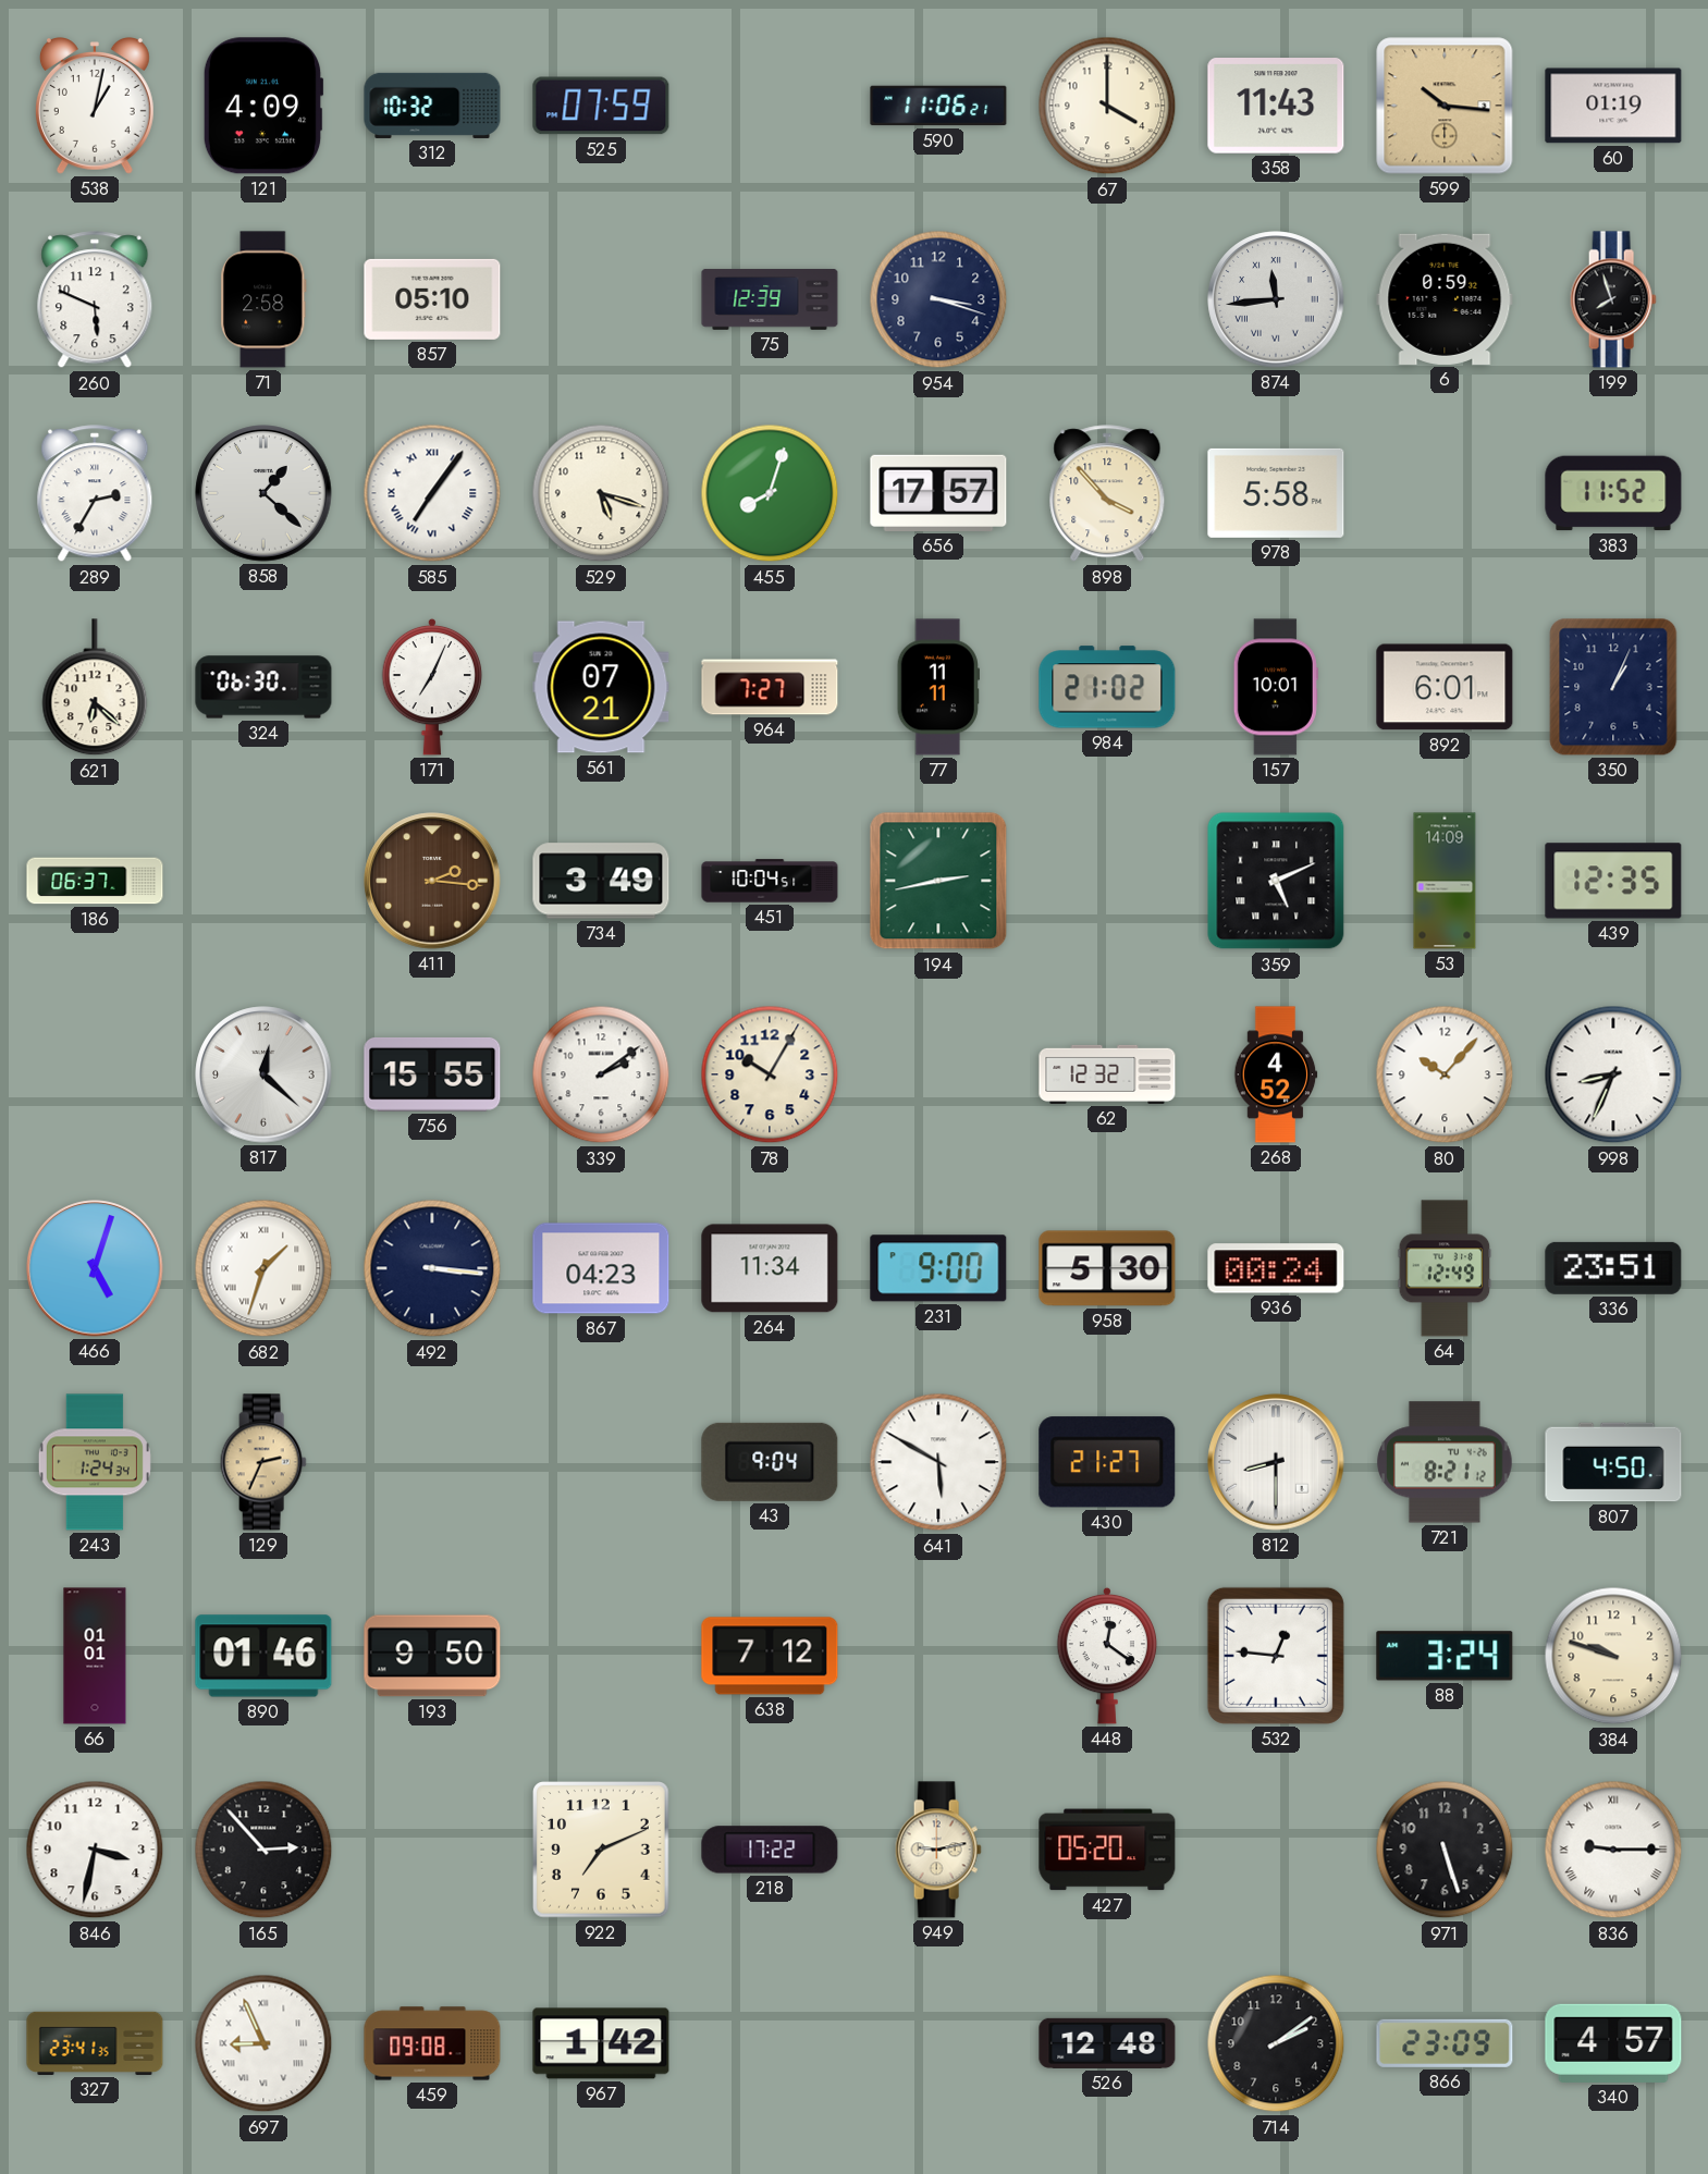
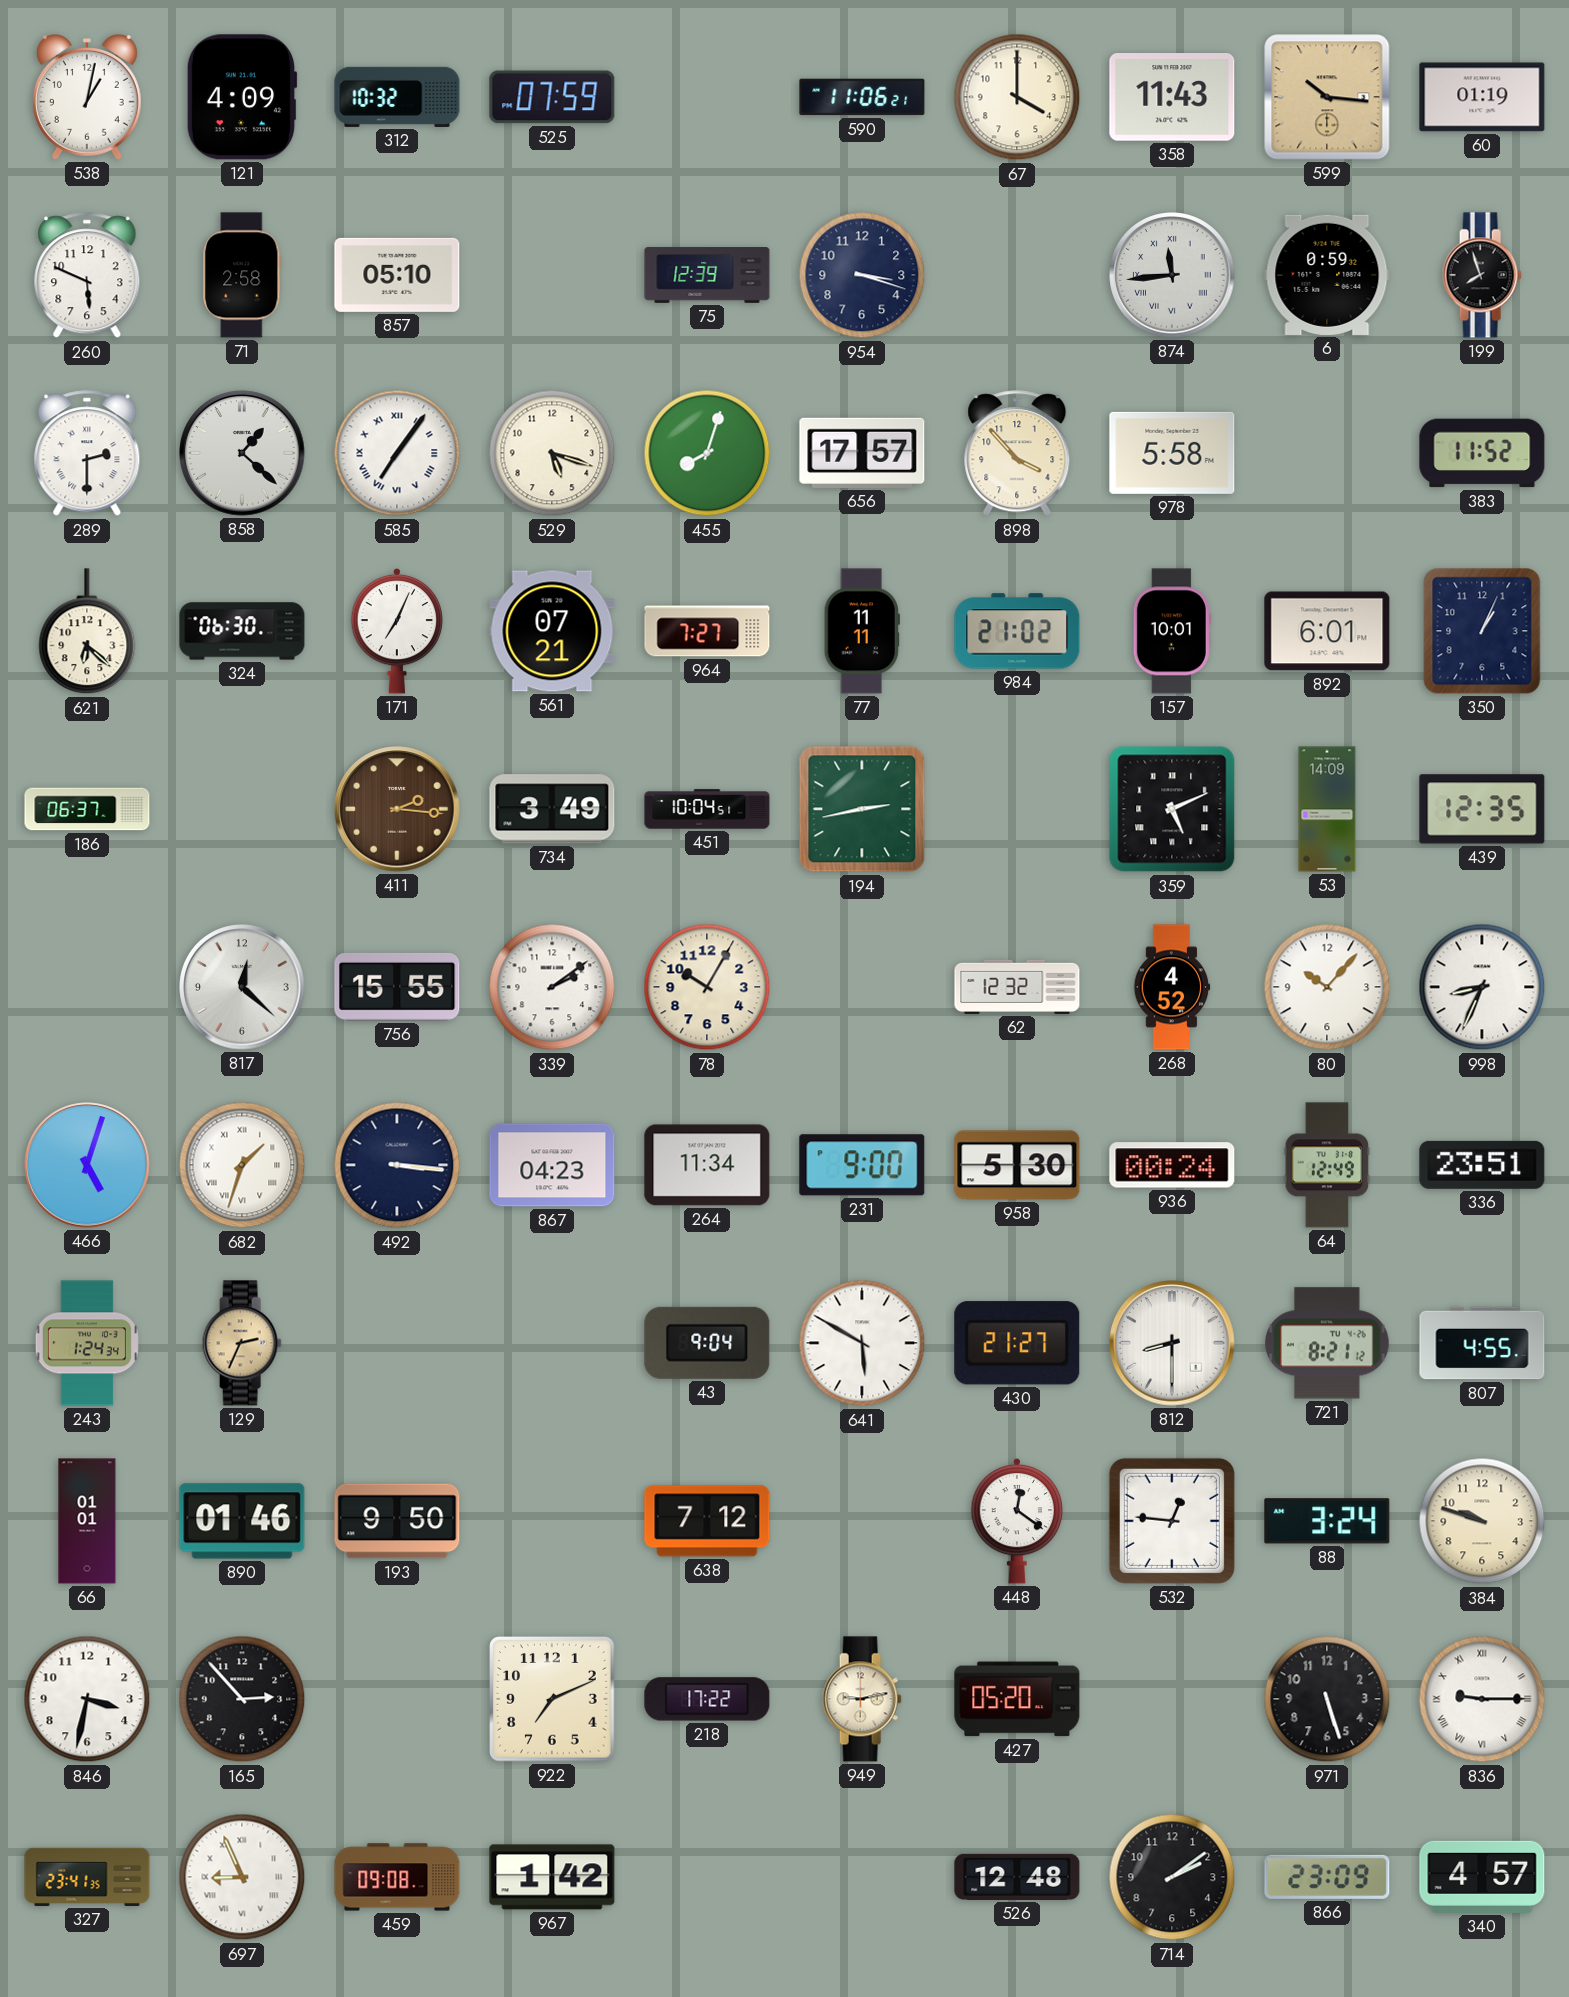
289: 2:35 -> 2:30
807: 4:50 -> 4:55
